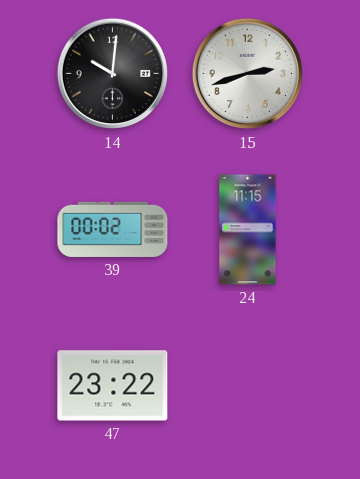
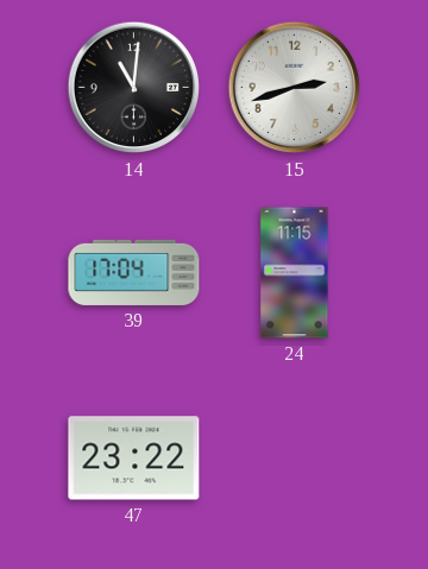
14: 10:01 -> 11:01
39: 00:02 -> 17:04
